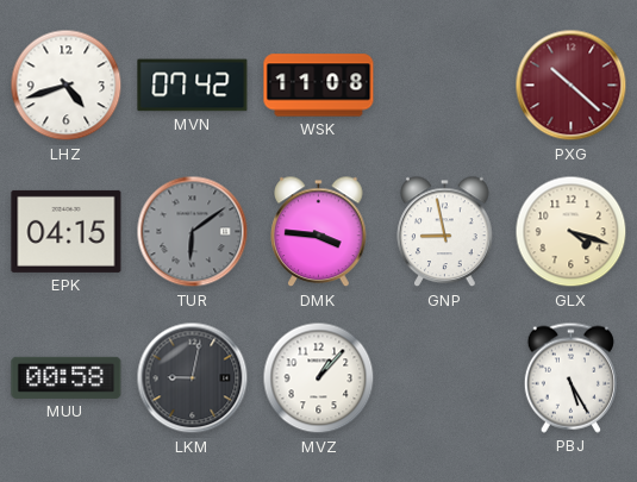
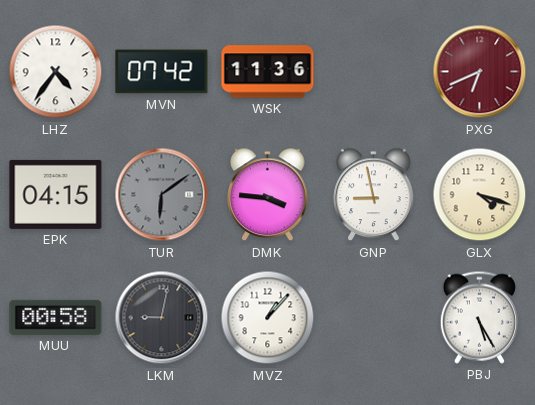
LHZ: 4:42 -> 4:36
WSK: 11:08 -> 11:36
PXG: 10:22 -> 6:41
